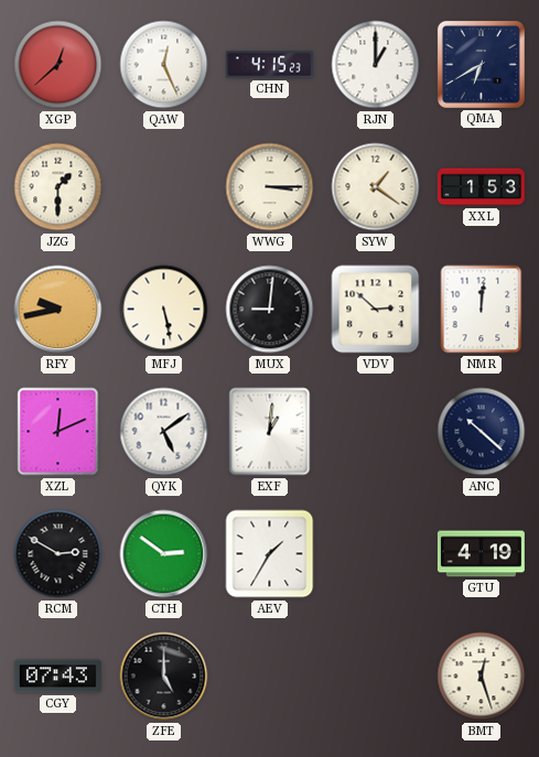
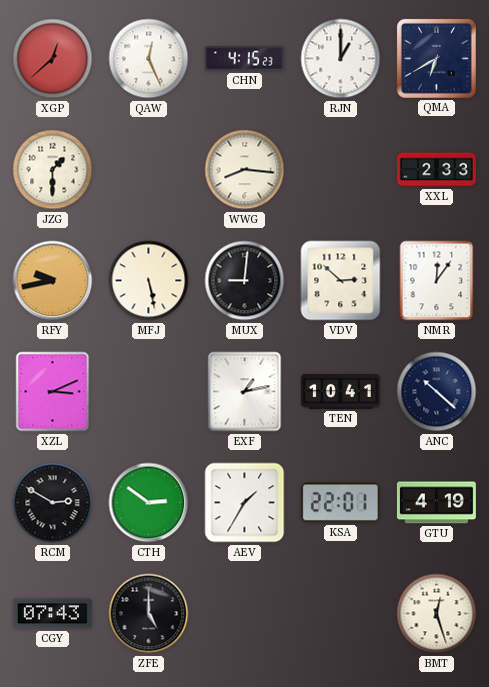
WWG: 3:15 -> 8:16
SYW: 1:21 -> none
XXL: 1:53 -> 2:33
NMR: 12:01 -> 12:06
XZL: 12:11 -> 3:11
QYK: 5:09 -> none
EXF: 1:01 -> 1:13
TEN: none -> 10:41
KSA: none -> 22:01
